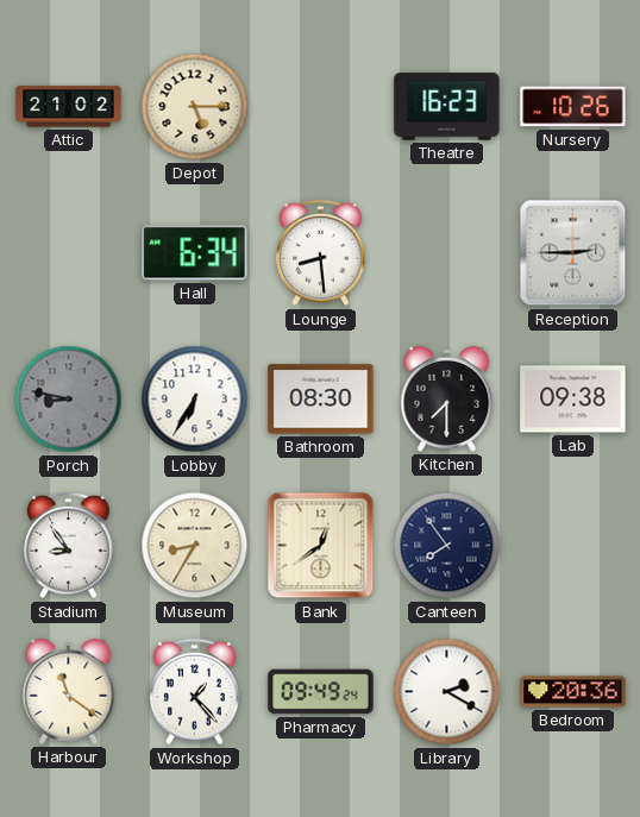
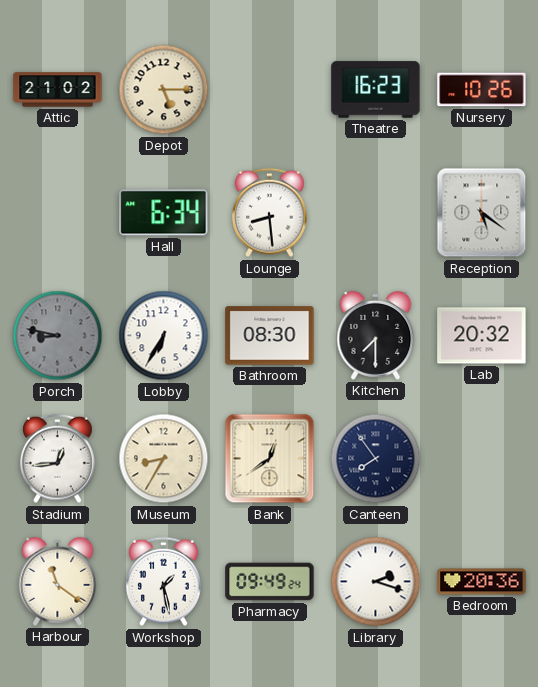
Reception: 2:45 -> 5:21
Lab: 09:38 -> 20:32
Stadium: 8:54 -> 12:44
Workshop: 1:23 -> 1:28
Library: 2:20 -> 2:18
